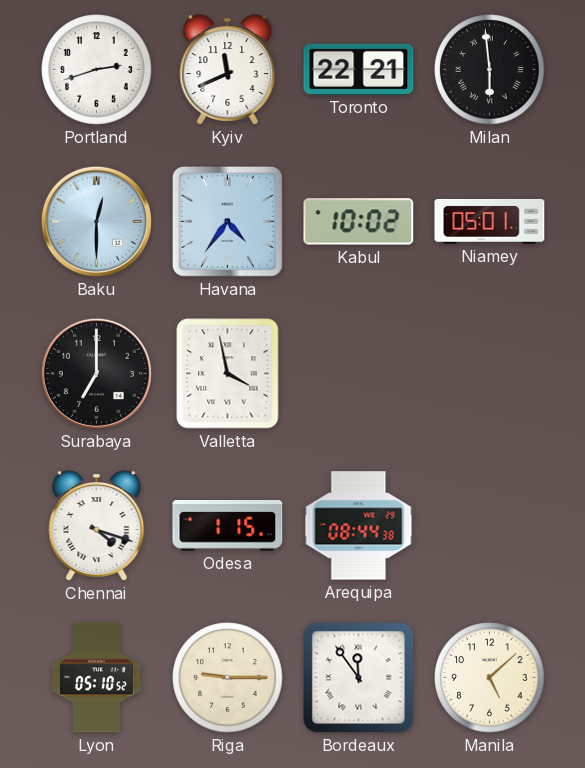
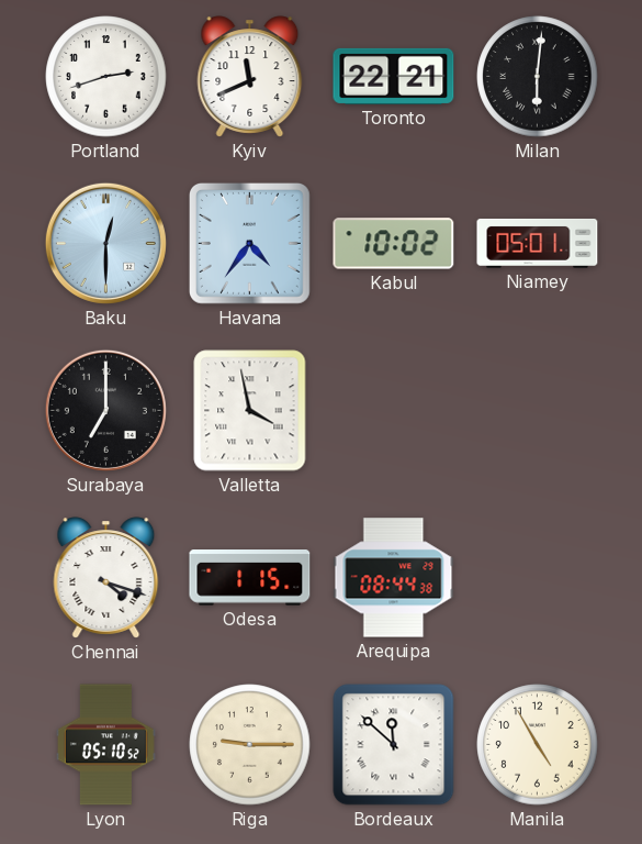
Milan: 5:59 -> 6:01
Bordeaux: 11:54 -> 11:52
Manila: 5:08 -> 4:55
